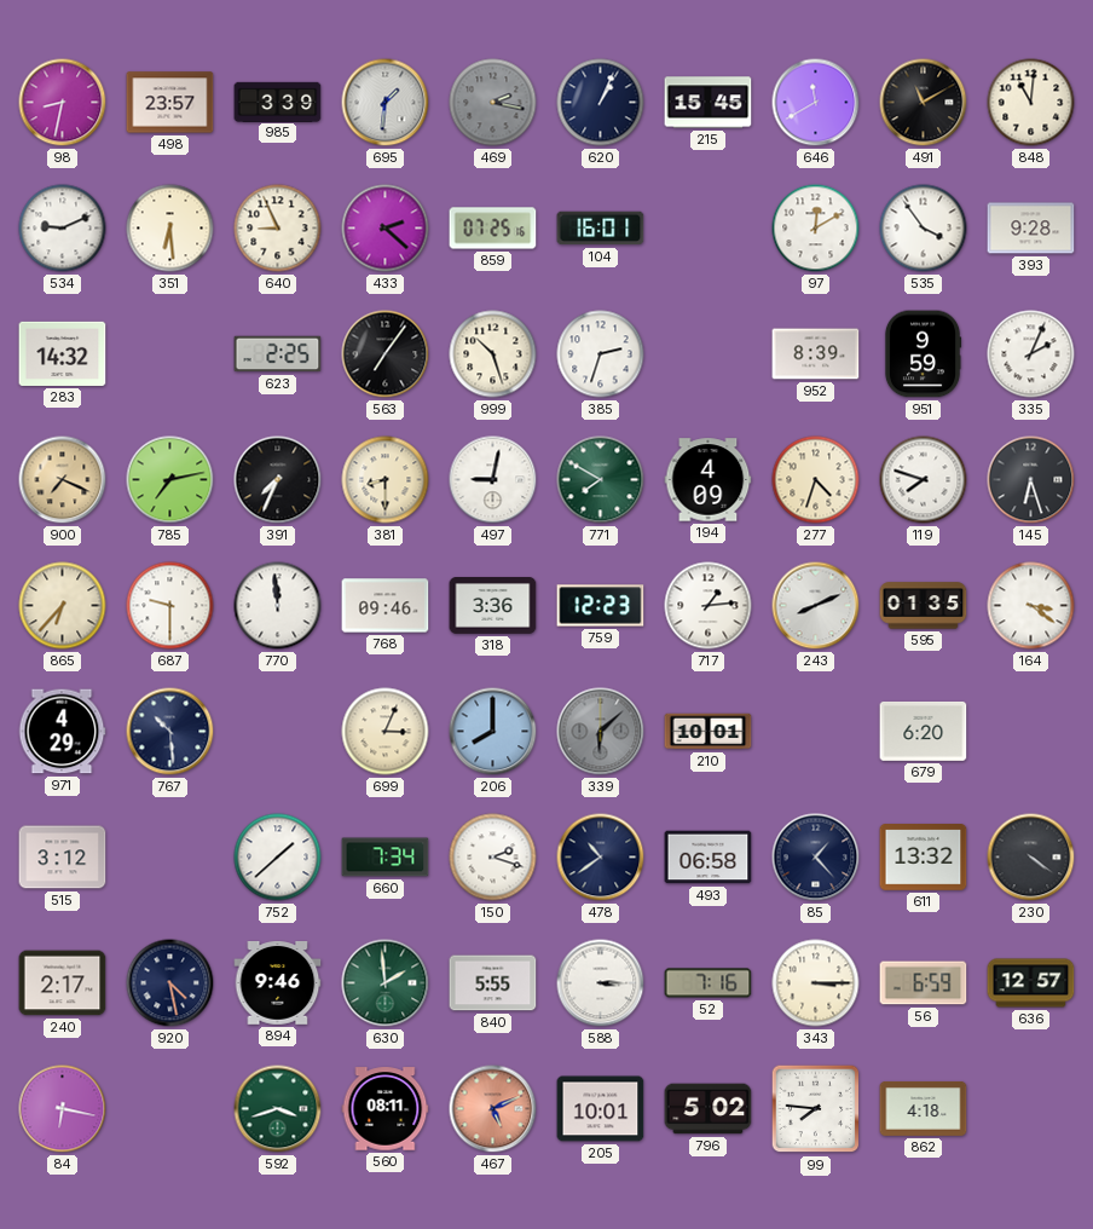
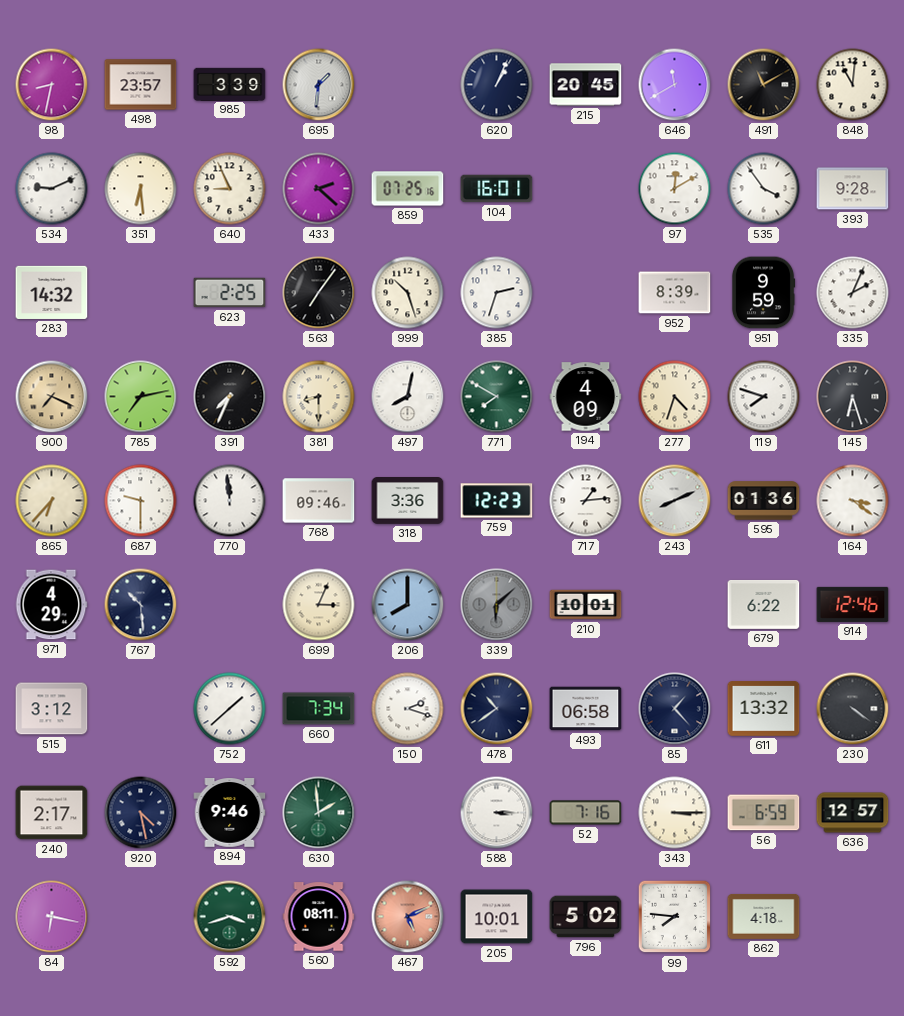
469: 2:17 -> none
215: 15:45 -> 20:45
497: 9:02 -> 8:02
595: 01:35 -> 01:36
679: 6:20 -> 6:22
914: none -> 12:46
840: 5:55 -> none
